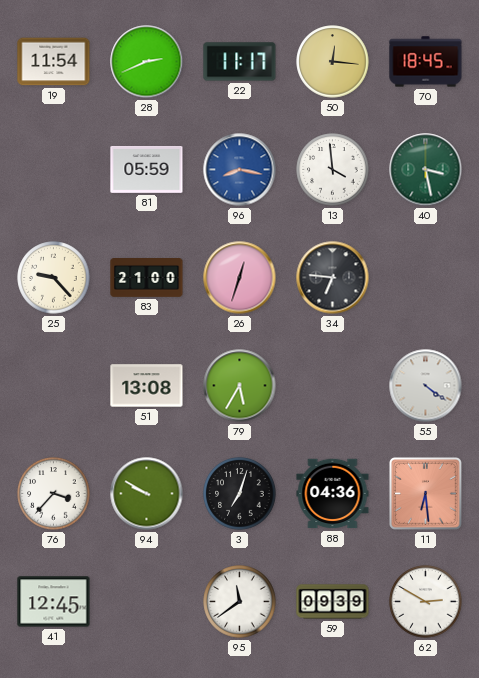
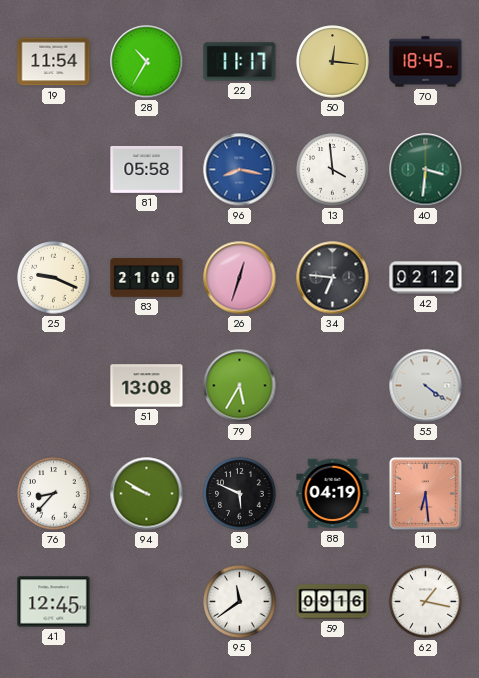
28: 2:41 -> 10:35
81: 05:59 -> 05:58
40: 3:28 -> 3:31
25: 9:23 -> 9:19
42: none -> 02:12
76: 3:37 -> 8:37
3: 7:03 -> 5:49
88: 04:36 -> 04:19
59: 09:39 -> 09:16
62: 2:50 -> 1:17
